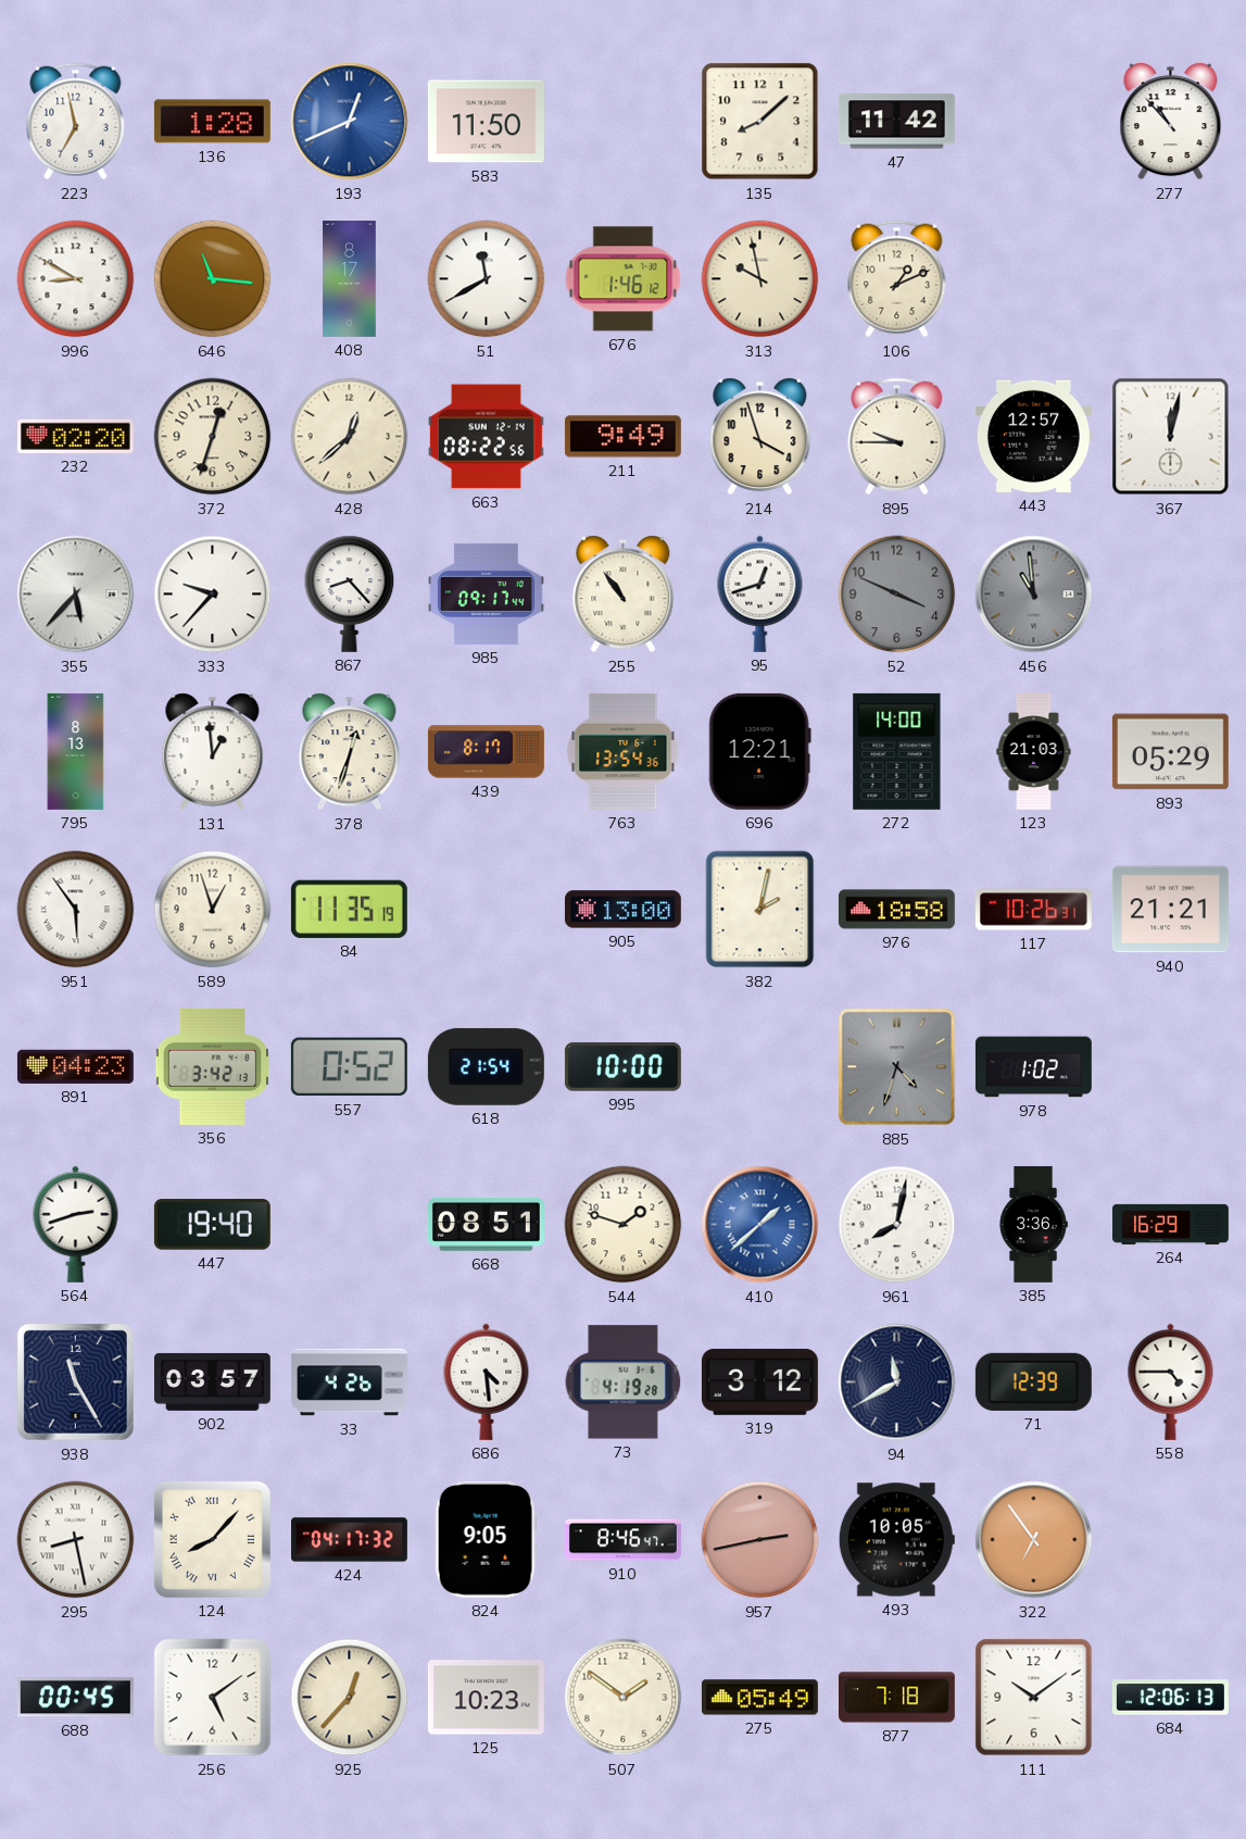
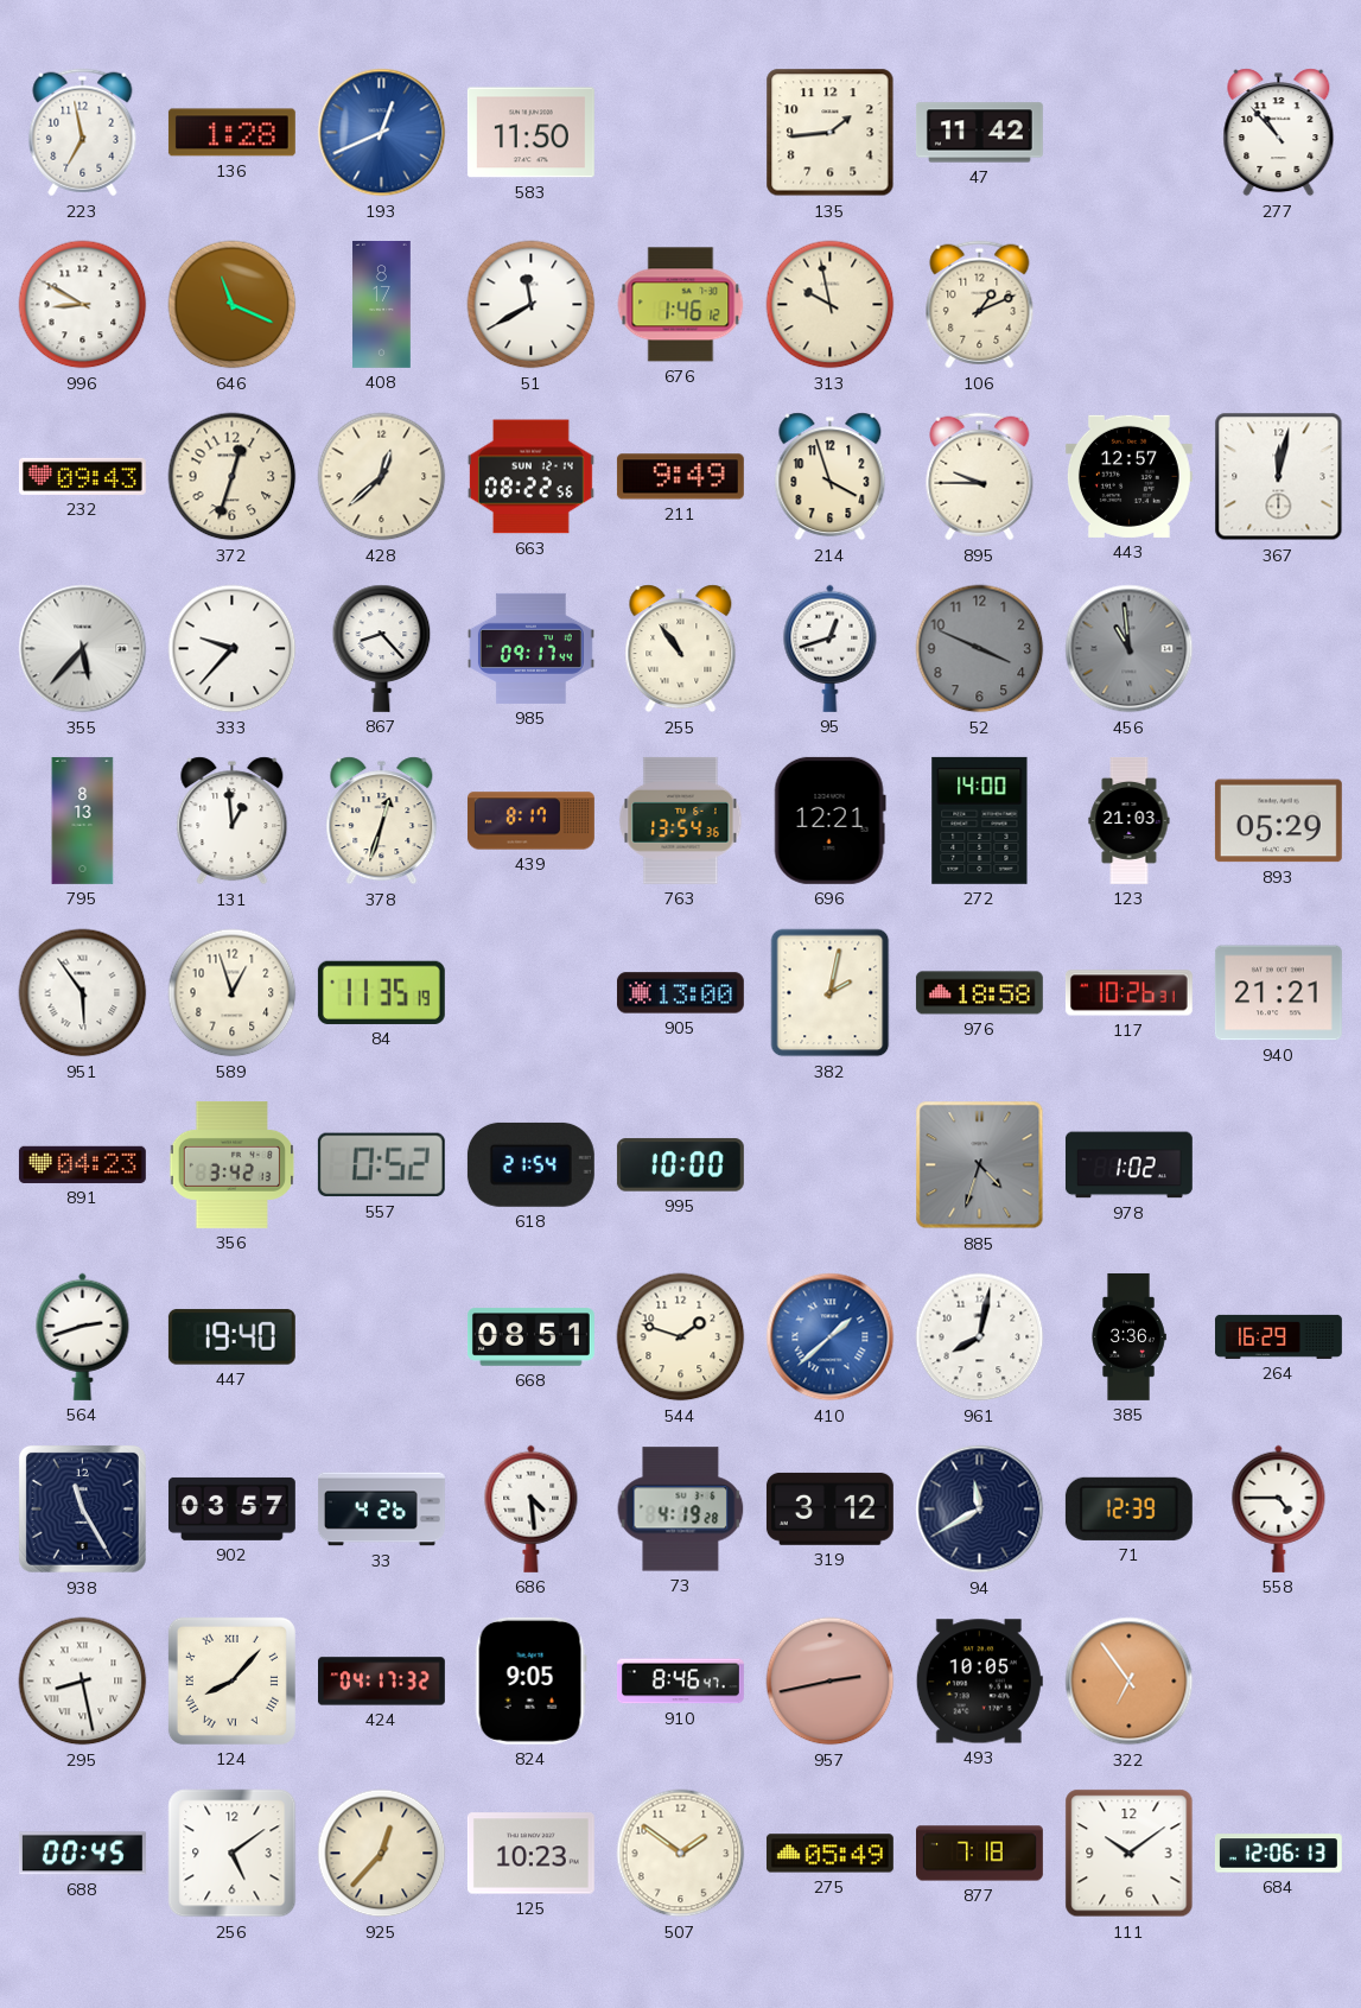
135: 8:08 -> 1:44
646: 11:16 -> 11:19
232: 02:20 -> 09:43
